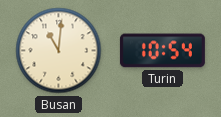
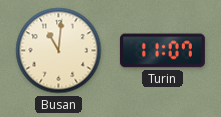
Turin: 10:54 -> 11:07
